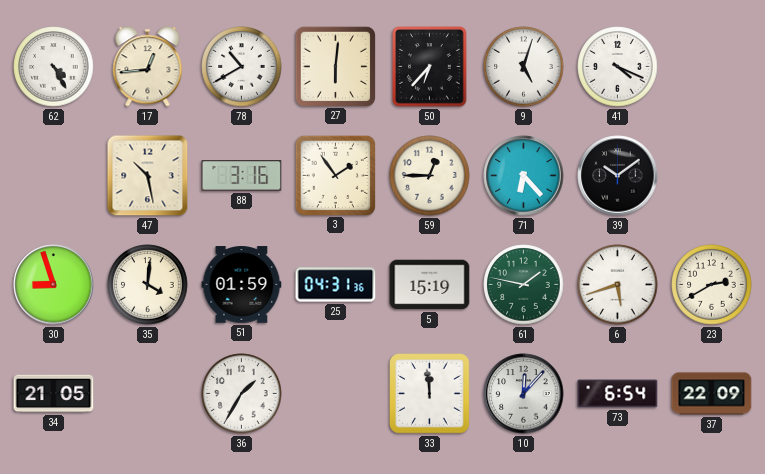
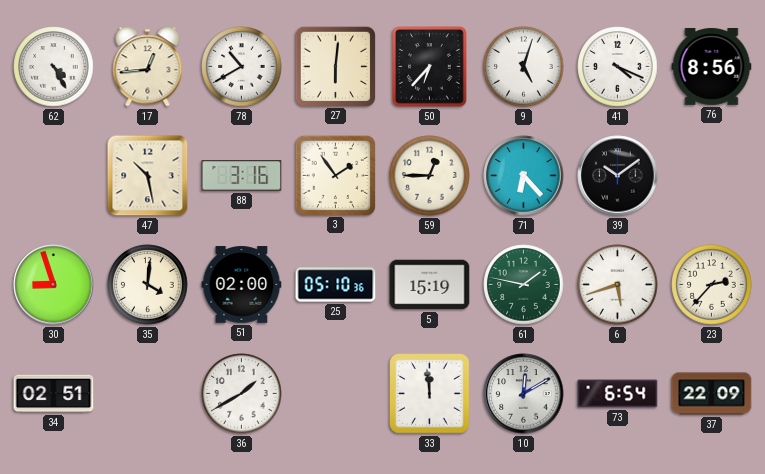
76: none -> 8:56
51: 01:59 -> 02:00
25: 04:31 -> 05:10
23: 2:40 -> 2:37
34: 21:05 -> 02:51
36: 1:35 -> 1:40
10: 12:07 -> 12:10
